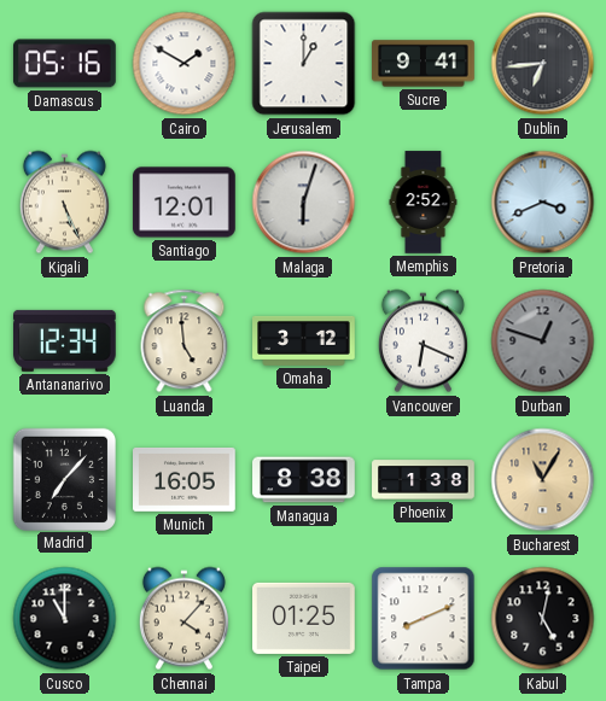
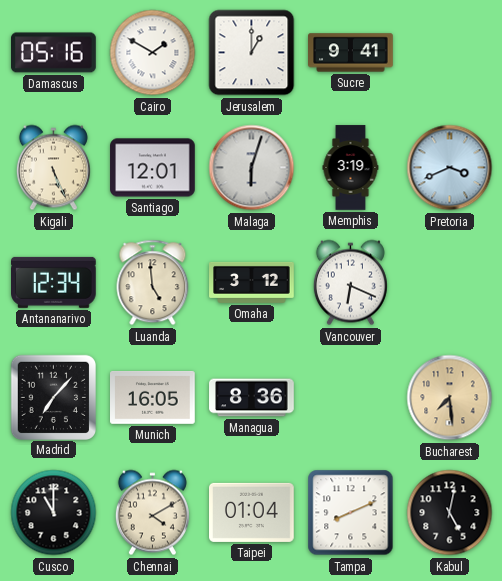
Dublin: 6:44 -> none
Memphis: 2:52 -> 3:19
Durban: 12:48 -> none
Managua: 8:38 -> 8:36
Phoenix: 1:38 -> none
Bucharest: 11:05 -> 7:29
Chennai: 4:07 -> 4:10
Taipei: 01:25 -> 01:04
